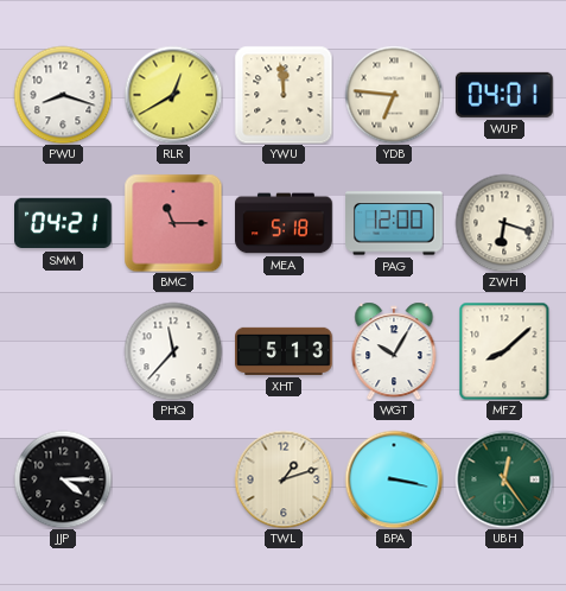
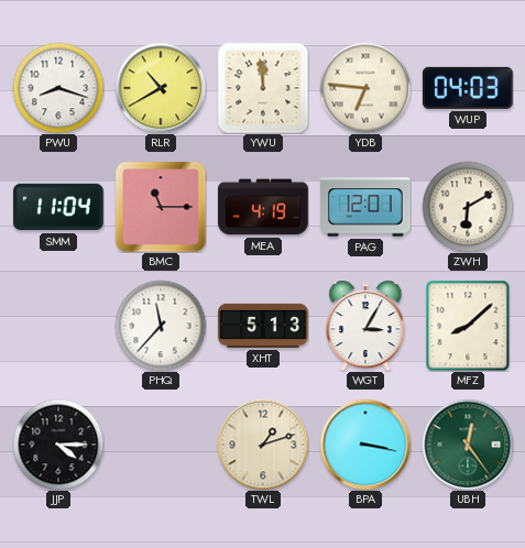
RLR: 12:40 -> 10:40
WUP: 04:01 -> 04:03
SMM: 04:21 -> 11:04
MEA: 5:18 -> 4:19
PAG: 12:00 -> 12:01
ZWH: 6:18 -> 6:10
WGT: 10:05 -> 3:05
